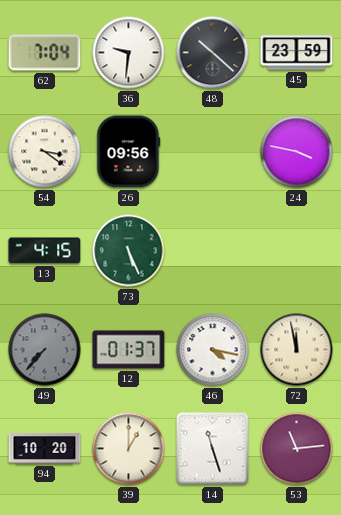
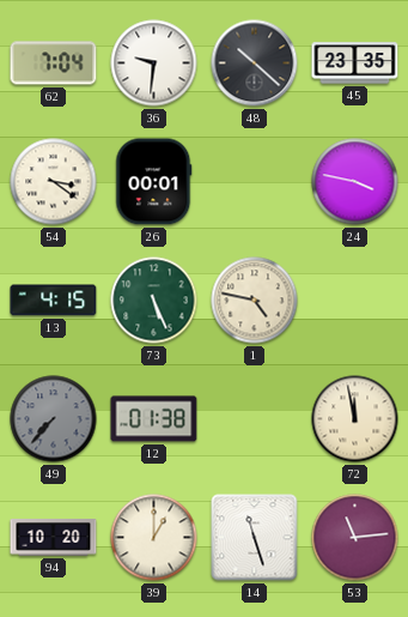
45: 23:59 -> 23:35
26: 09:56 -> 00:01
1: none -> 4:47
12: 01:37 -> 01:38
46: 4:17 -> none
